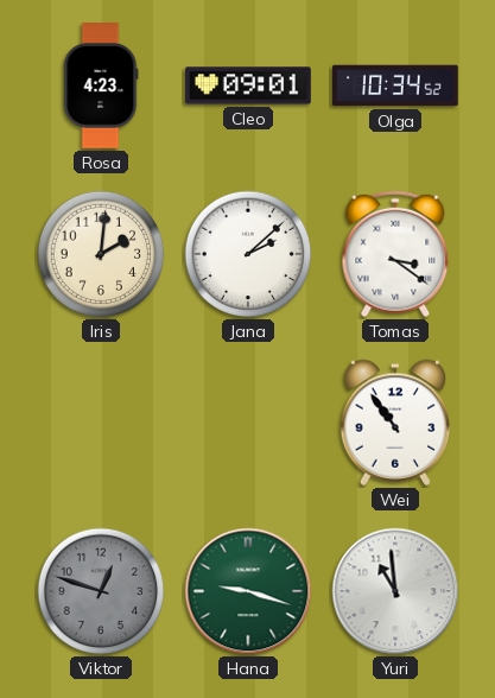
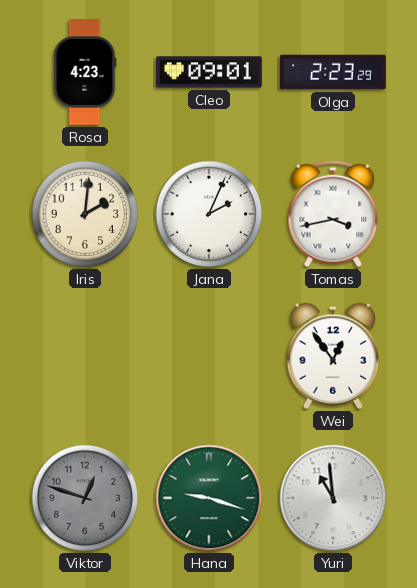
Olga: 10:34 -> 2:23
Jana: 2:08 -> 2:04
Tomas: 3:21 -> 3:43
Wei: 10:54 -> 12:54
